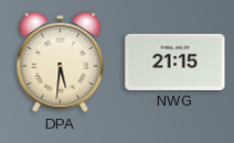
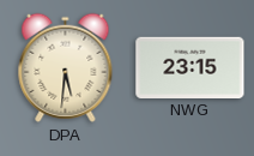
NWG: 21:15 -> 23:15
